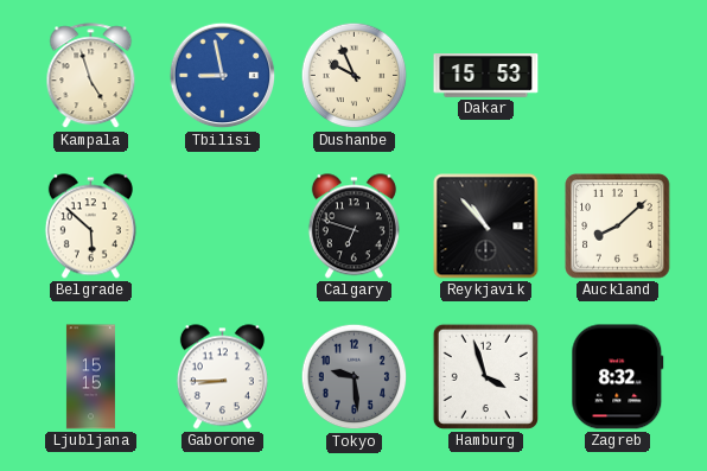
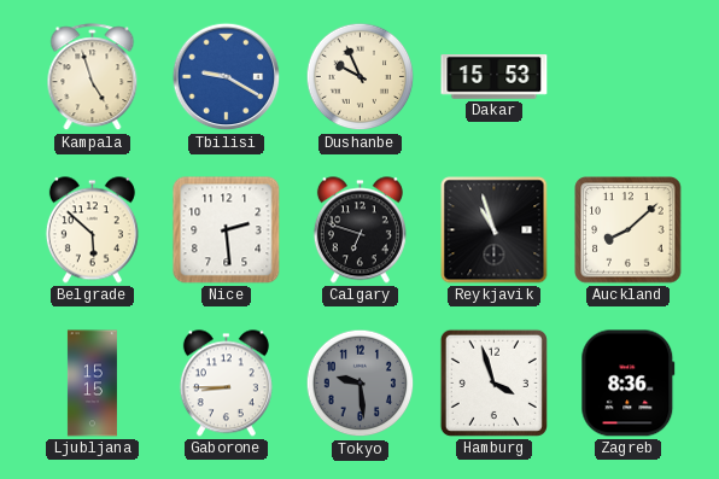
Tbilisi: 8:58 -> 9:20
Nice: none -> 2:29
Reykjavik: 10:53 -> 10:57
Zagreb: 8:32 -> 8:36
